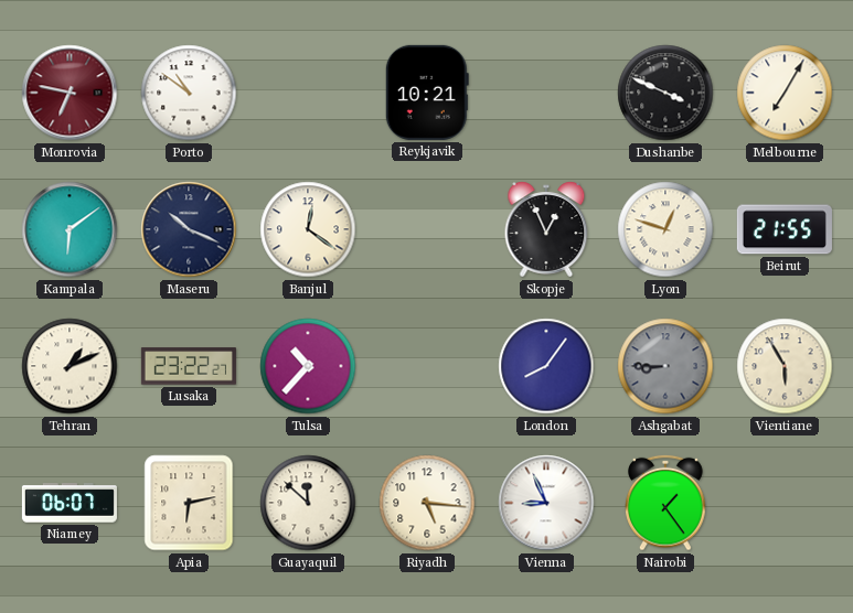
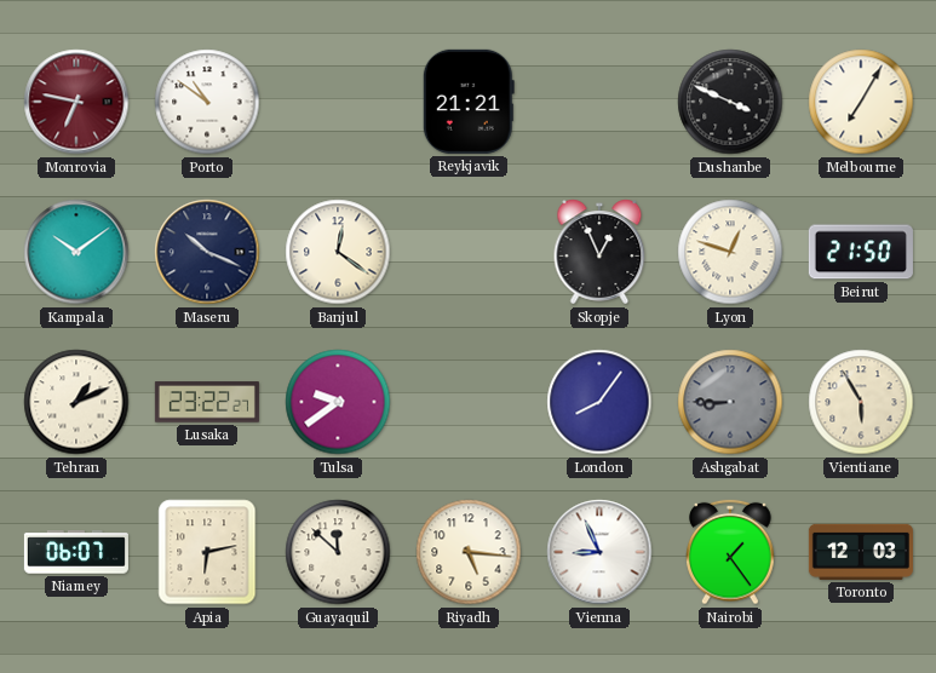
Reykjavik: 10:21 -> 21:21
Kampala: 6:09 -> 10:09
Beirut: 21:55 -> 21:50
Tulsa: 10:37 -> 9:39
Toronto: none -> 12:03
